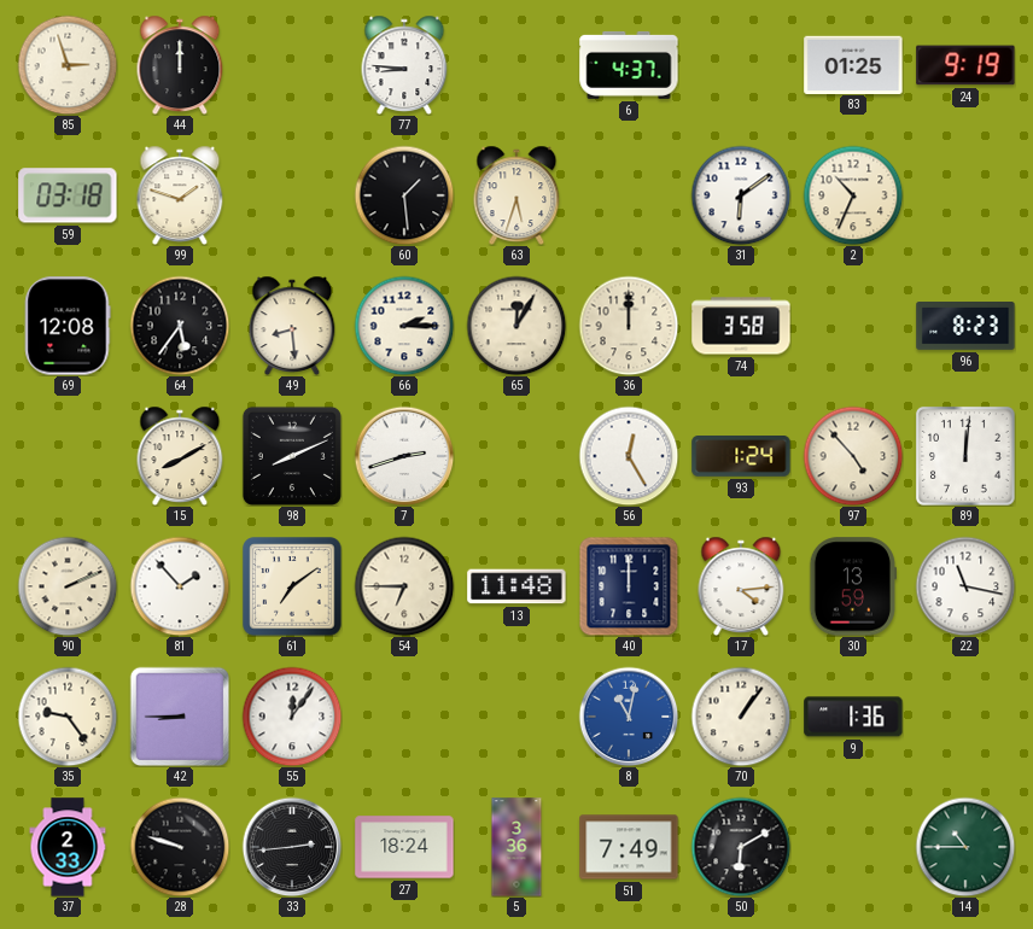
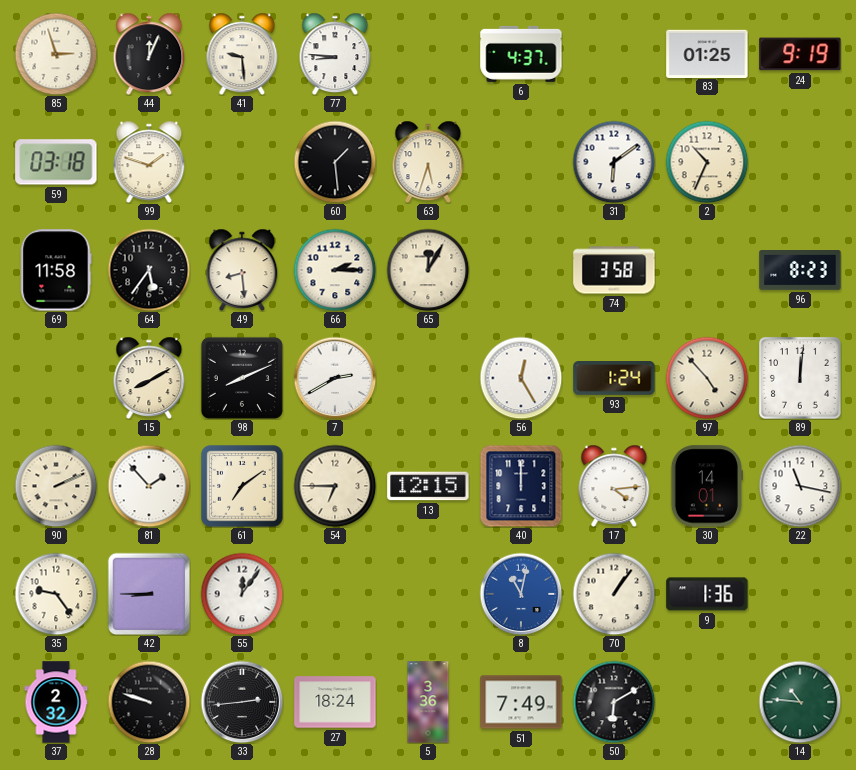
44: 12:00 -> 12:04
41: none -> 9:29
69: 12:08 -> 11:58
36: 12:00 -> none
7: 2:42 -> 2:40
13: 11:48 -> 12:15
30: 13:59 -> 14:01
37: 2:33 -> 2:32
14: 10:45 -> 10:46
